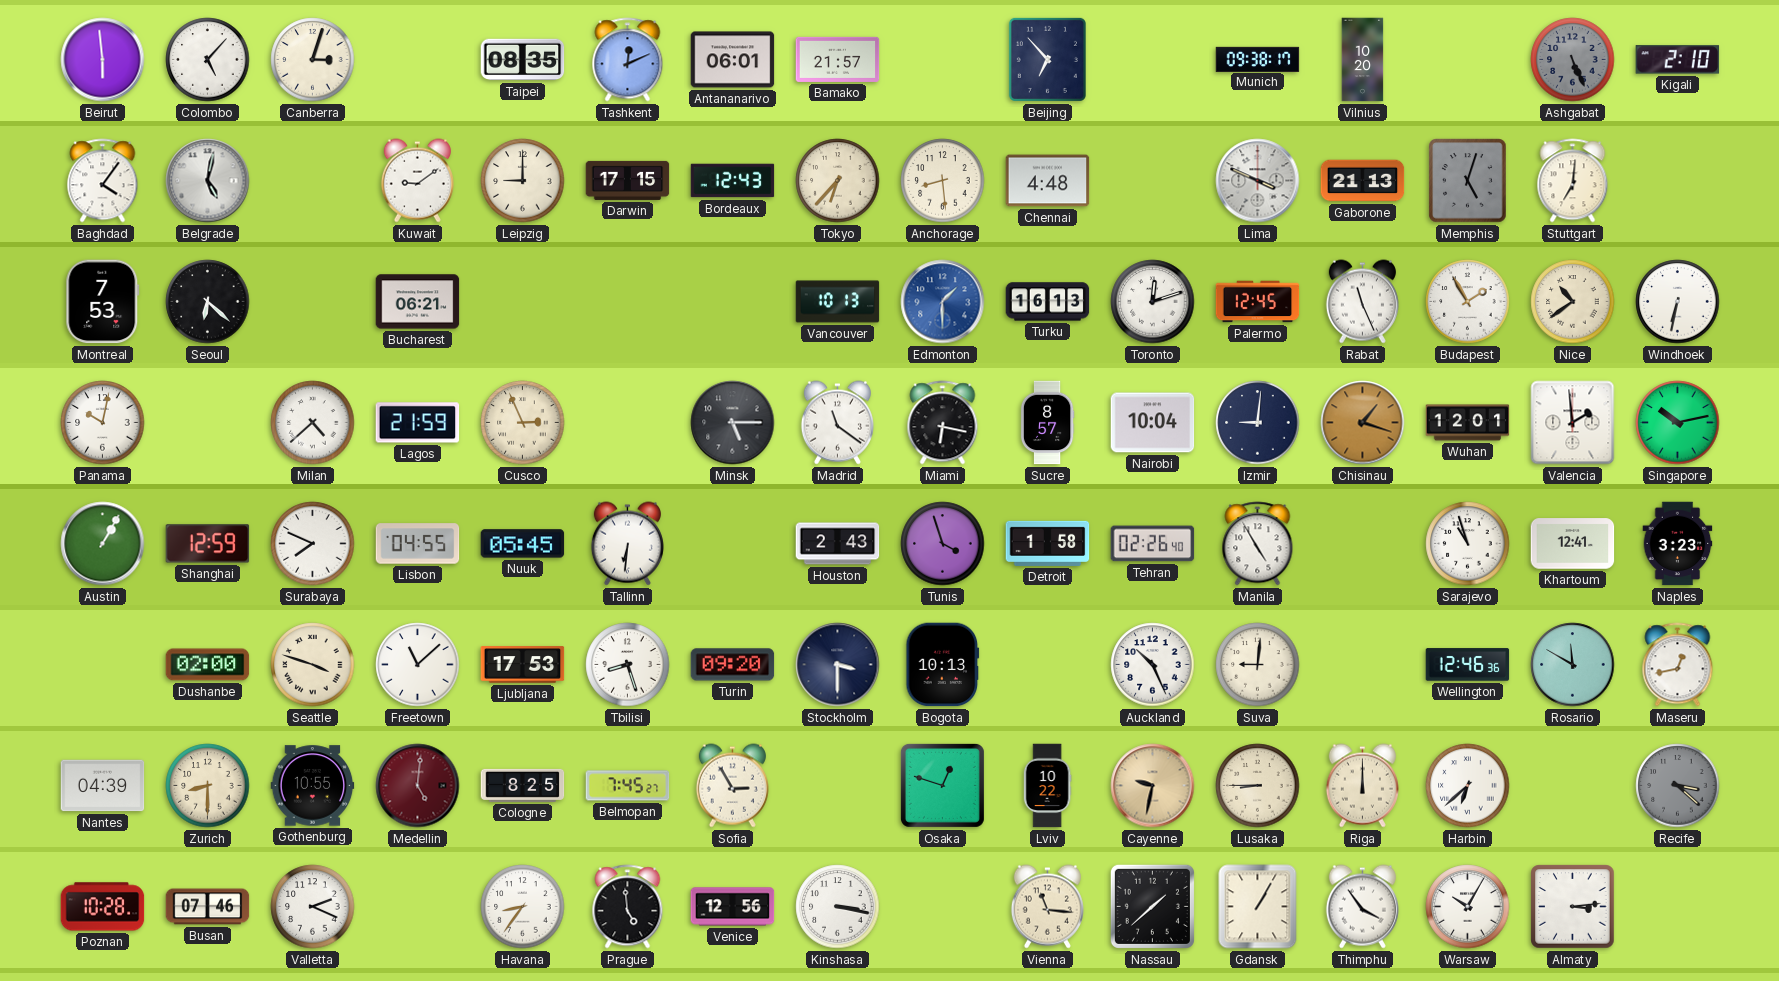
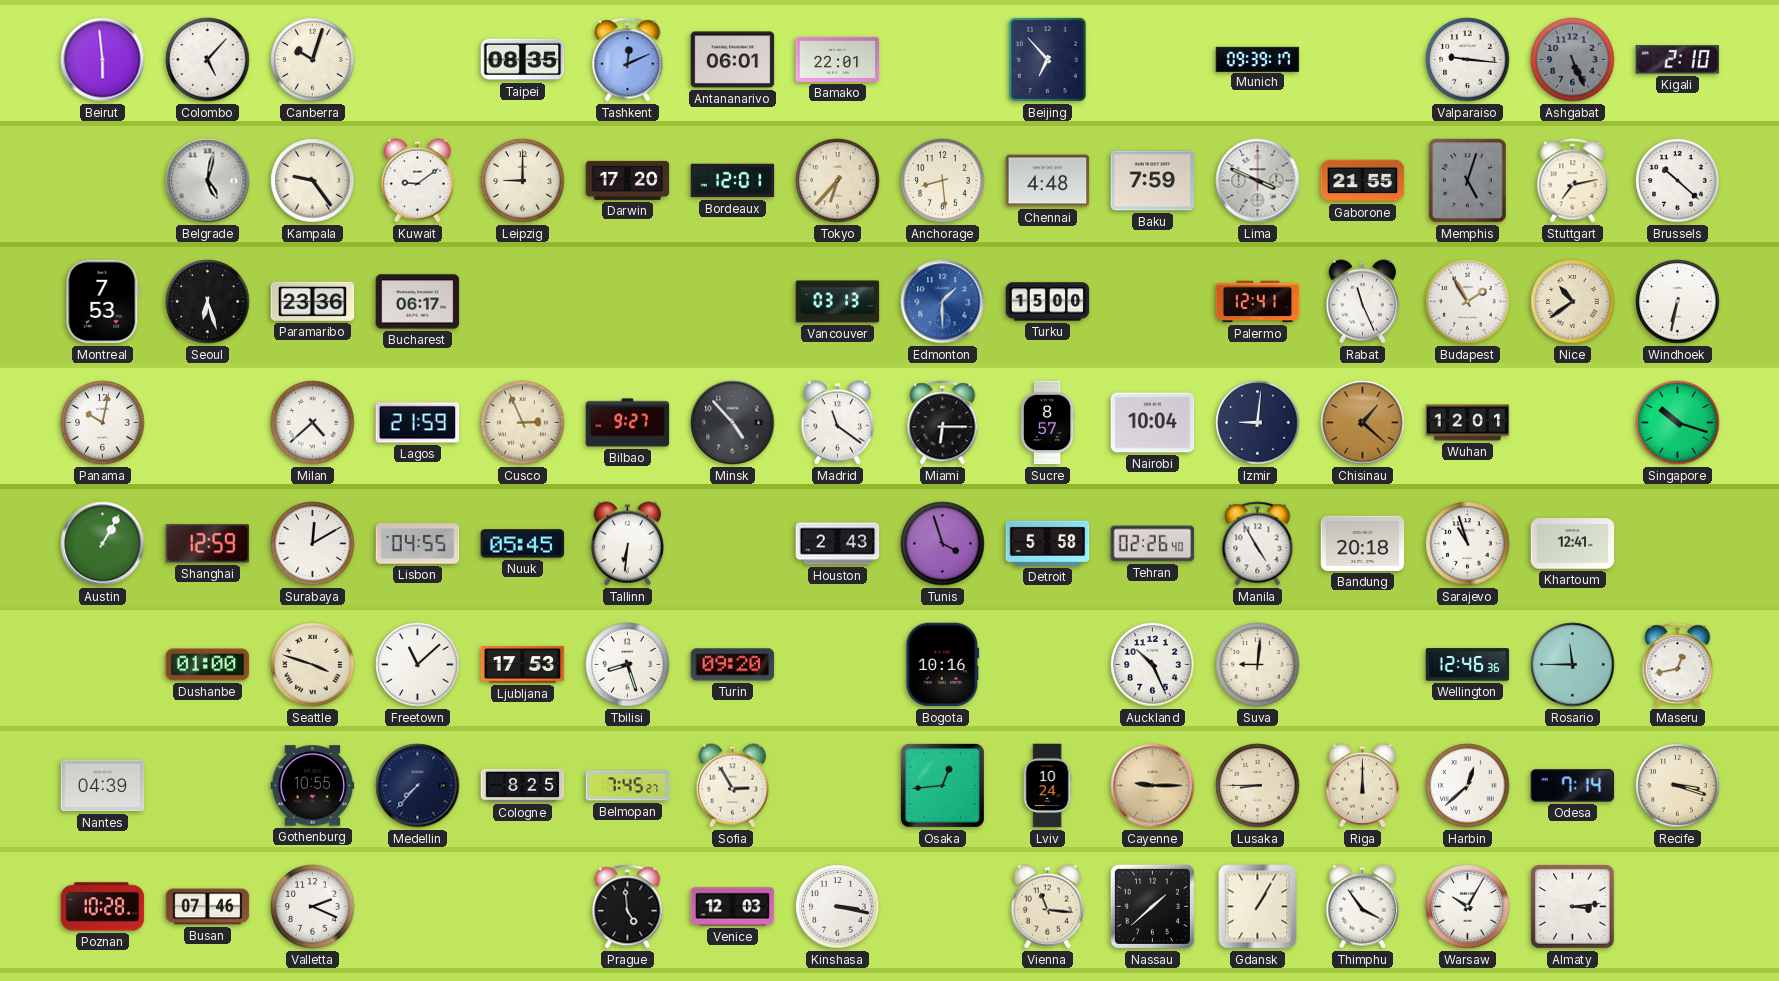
Canberra: 3:03 -> 10:03
Bamako: 21:57 -> 22:01
Munich: 09:38 -> 09:39
Vilnius: 10:20 -> none
Valparaiso: none -> 9:16
Baghdad: 4:06 -> none
Kampala: none -> 9:24
Darwin: 17:15 -> 17:20
Bordeaux: 12:43 -> 12:01
Baku: none -> 7:59
Gaborone: 21:13 -> 21:55
Stuttgart: 7:01 -> 7:13
Brussels: none -> 10:22
Seoul: 6:22 -> 6:27
Paramaribo: none -> 23:36
Bucharest: 06:21 -> 06:17
Vancouver: 10:13 -> 03:13
Turku: 16:13 -> 15:00
Toronto: 12:12 -> none
Palermo: 12:45 -> 12:41
Bilbao: none -> 9:27
Minsk: 5:15 -> 4:53
Miami: 6:17 -> 6:15
Chisinau: 1:18 -> 1:22
Valencia: 1:59 -> none
Singapore: 10:13 -> 10:18
Surabaya: 7:49 -> 12:10
Detroit: 1:58 -> 5:58
Bandung: none -> 20:18
Naples: 3:23 -> none
Dushanbe: 02:00 -> 01:00
Stockholm: 3:30 -> none
Bogota: 10:13 -> 10:16
Rosario: 11:50 -> 11:45
Zurich: 8:30 -> none
Medellin: 5:01 -> 7:37
Medellin dial: burgundy -> navy
Osaka: 12:48 -> 12:44
Lviv: 10:22 -> 10:24
Cayenne: 9:32 -> 9:15
Harbin: 6:38 -> 12:38
Odesa: none -> 7:14
Recife: 3:22 -> 3:18
Recife dial: grey -> cream
Havana: 8:36 -> none
Venice: 12:56 -> 12:03
